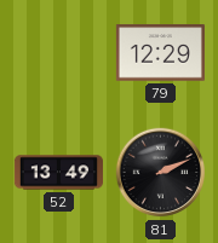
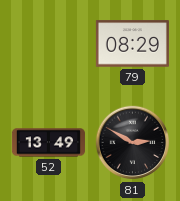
79: 12:29 -> 08:29
81: 2:11 -> 2:50
